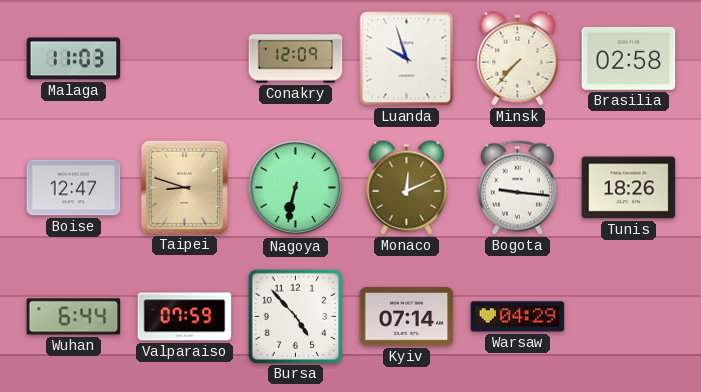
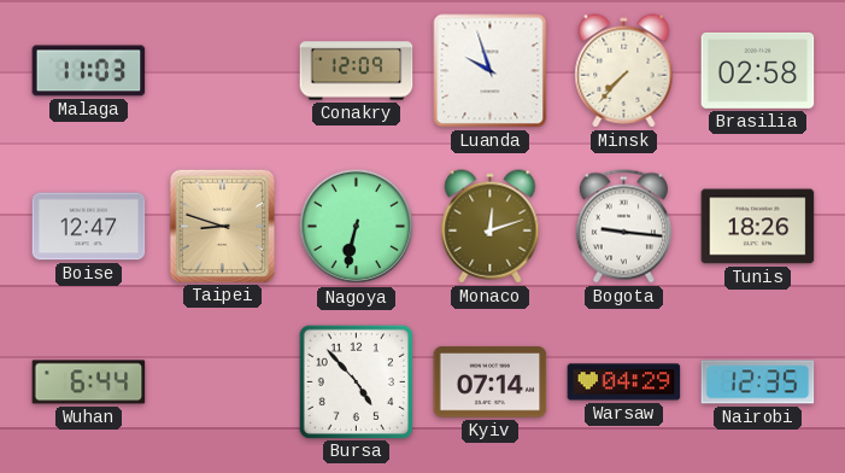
Monaco: 12:11 -> 12:12
Valparaiso: 07:59 -> none
Nairobi: none -> 12:35
